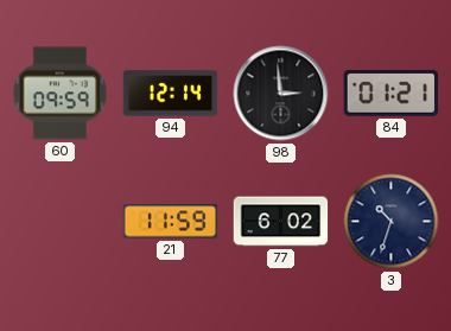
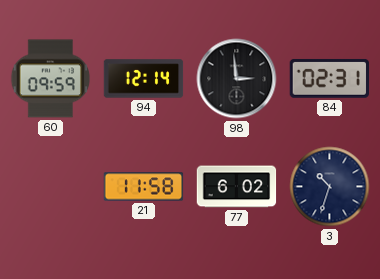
84: 01:21 -> 02:31
21: 11:59 -> 11:58
